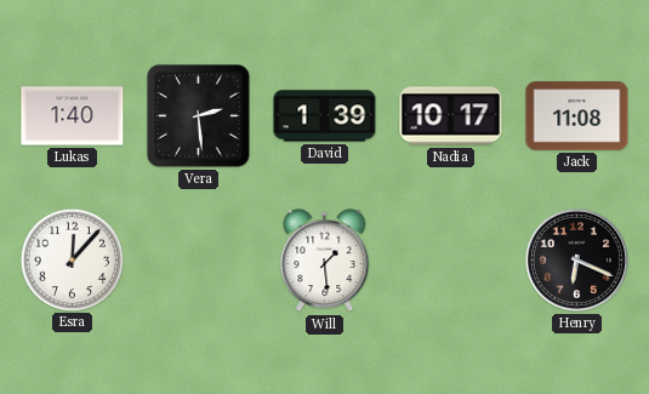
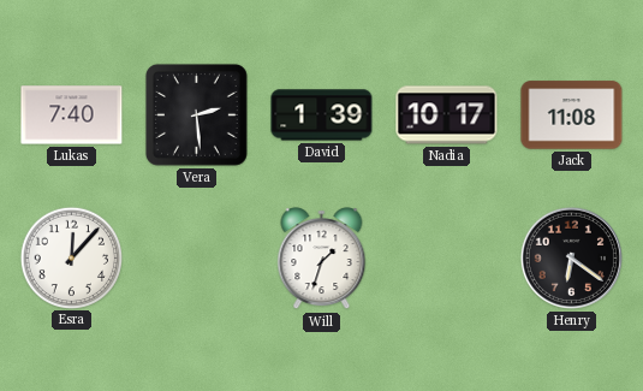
Lukas: 1:40 -> 7:40
Will: 1:29 -> 1:33
Henry: 6:19 -> 6:21
